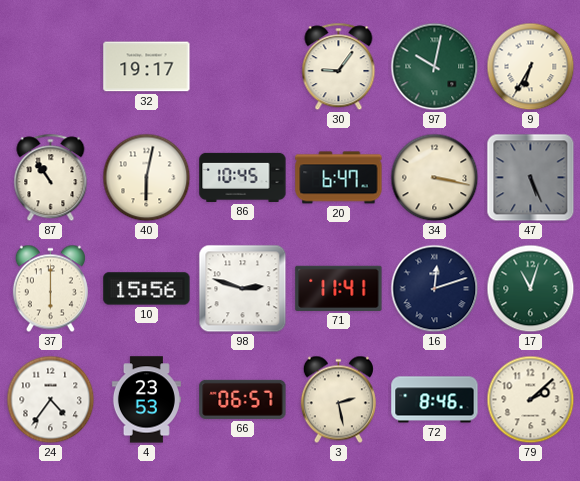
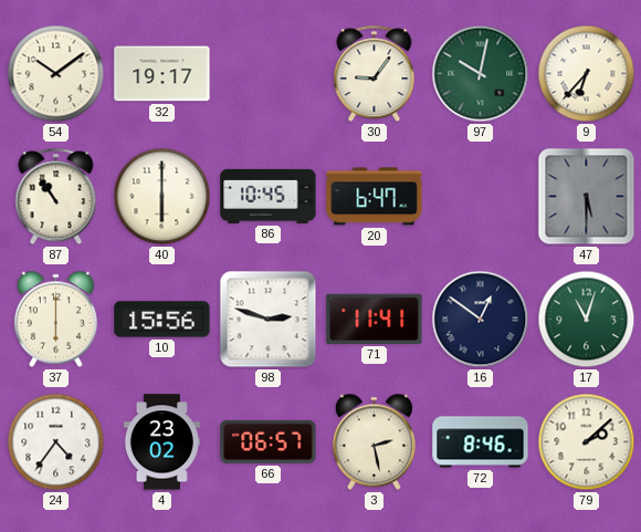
54: none -> 10:09
9: 6:35 -> 6:37
40: 6:02 -> 6:00
34: 3:17 -> none
47: 5:26 -> 5:30
16: 12:12 -> 12:51
4: 23:53 -> 23:02
